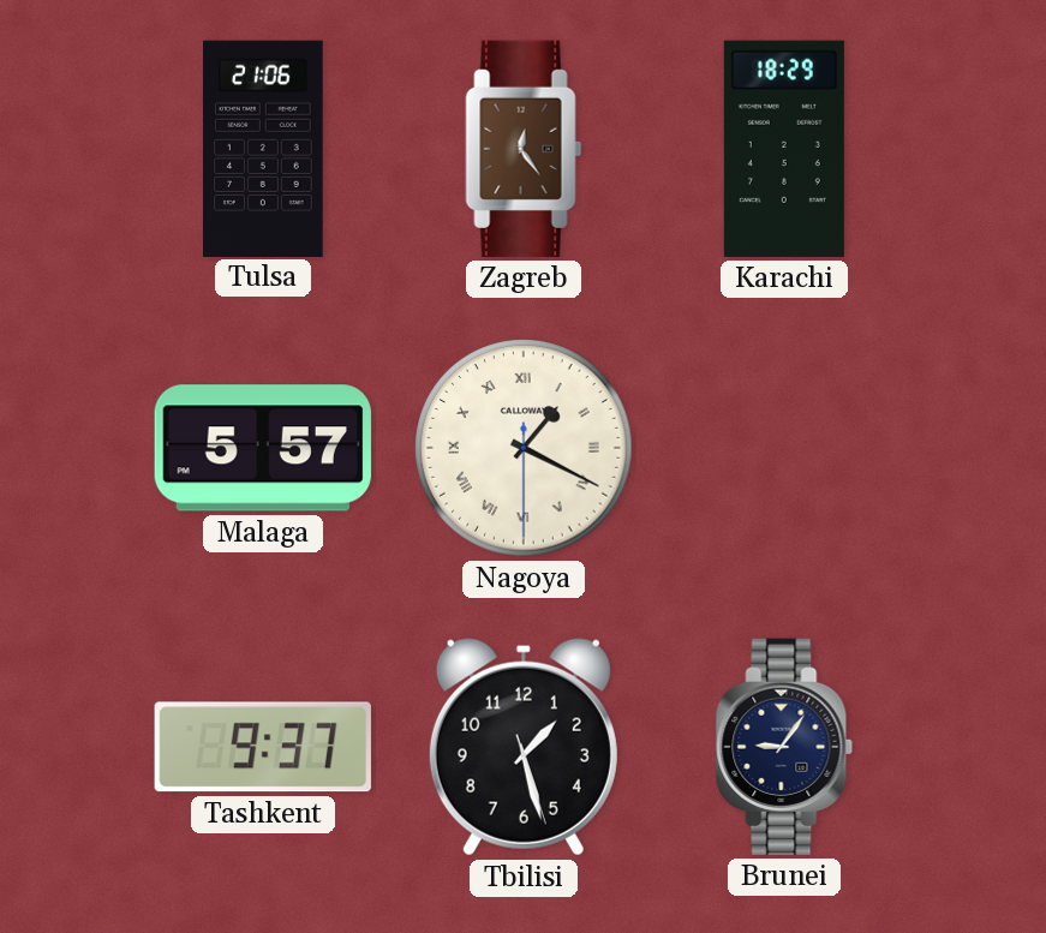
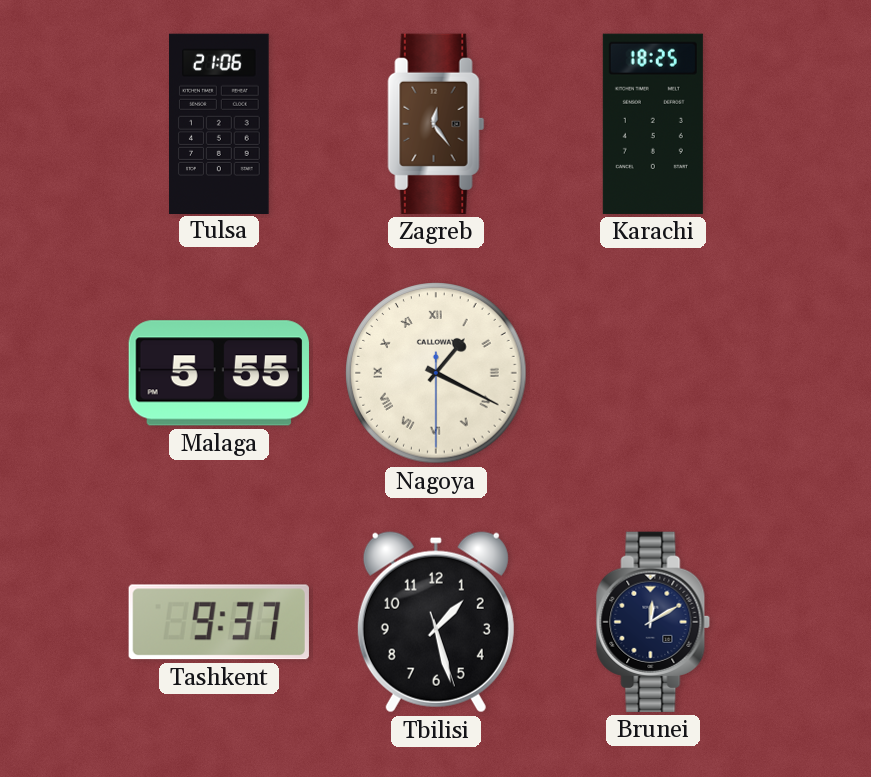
Karachi: 18:29 -> 18:25
Malaga: 5:57 -> 5:55
Brunei: 9:06 -> 12:10
